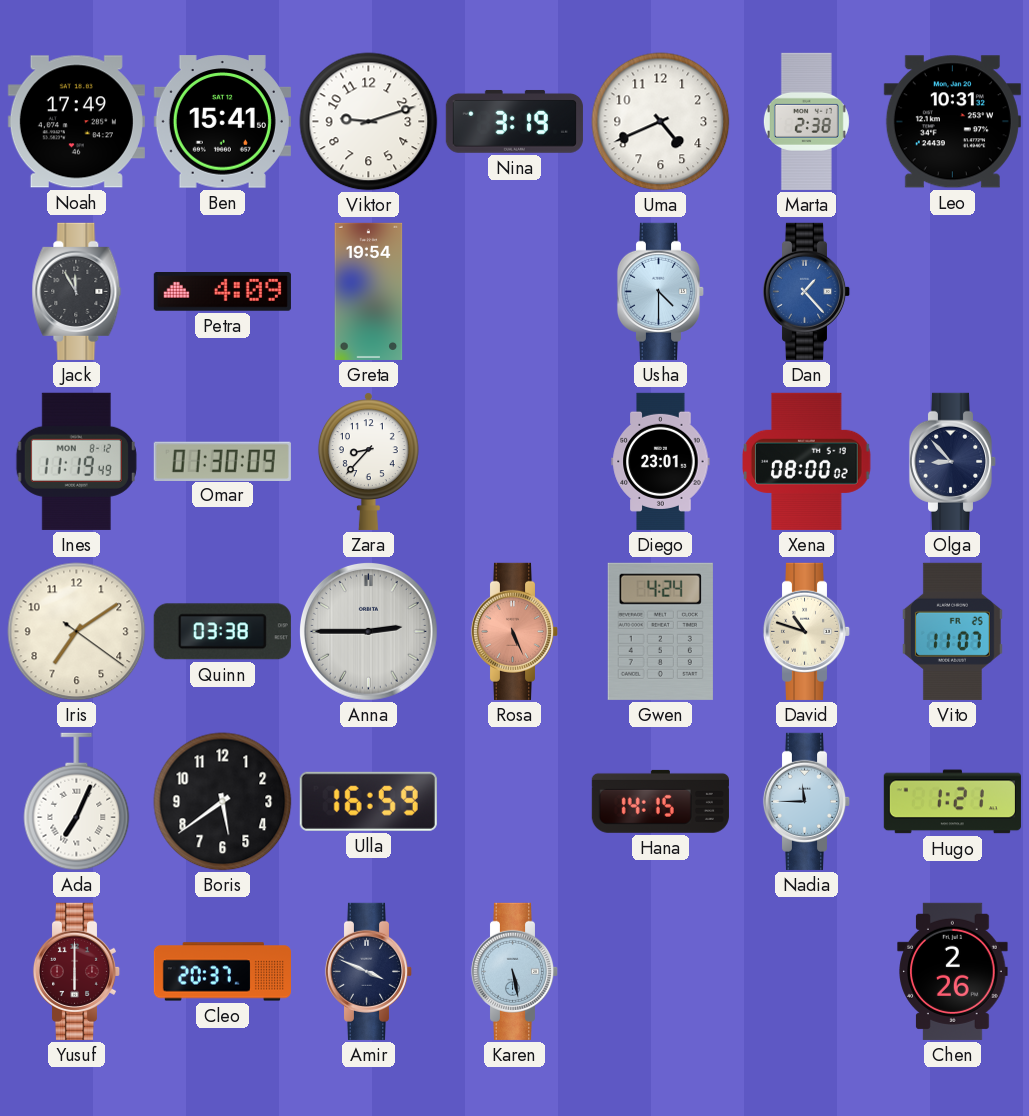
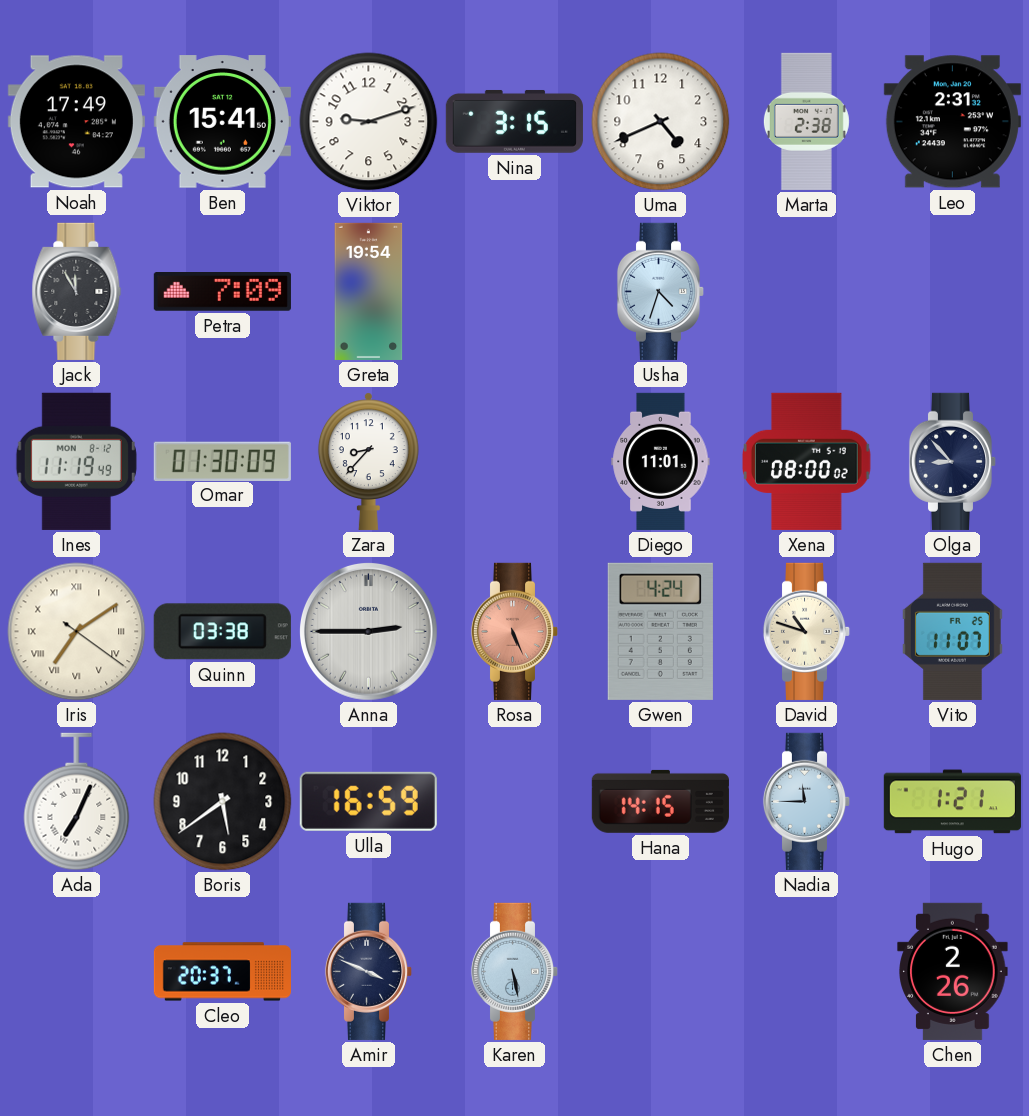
Nina: 3:19 -> 3:15
Leo: 10:31 -> 2:31
Petra: 4:09 -> 7:09
Usha: 4:30 -> 4:33
Dan: 1:23 -> none
Diego: 23:01 -> 11:01
Iris numerals: Arabic -> Roman
Yusuf: 6:00 -> none
